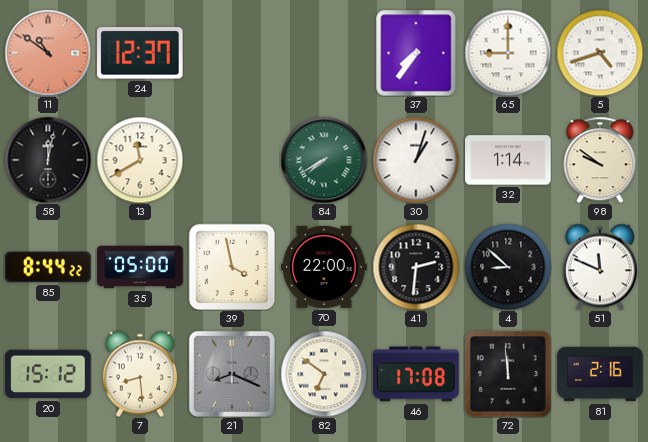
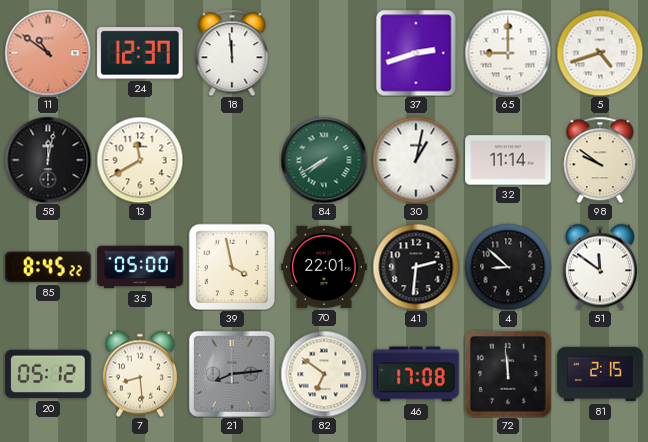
18: none -> 11:59
37: 7:36 -> 2:42
30: 1:03 -> 1:02
32: 1:14 -> 11:14
85: 8:44 -> 8:45
70: 22:00 -> 22:01
51: 11:49 -> 11:51
20: 15:12 -> 05:12
21: 8:19 -> 8:14
81: 2:16 -> 2:15
